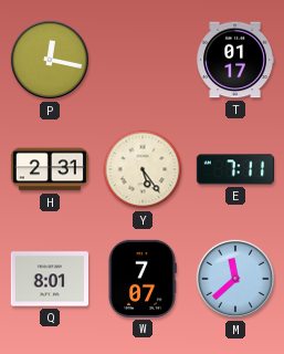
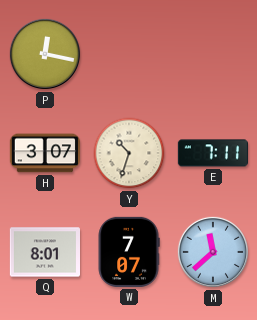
T: 01:17 -> none
H: 2:31 -> 3:07
Y: 5:24 -> 10:33
